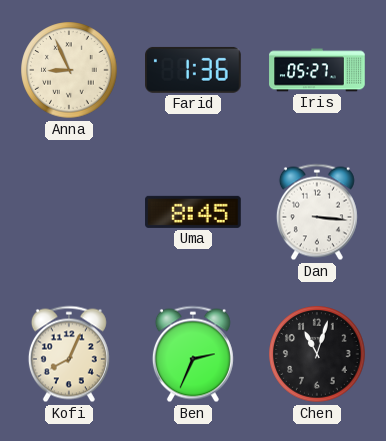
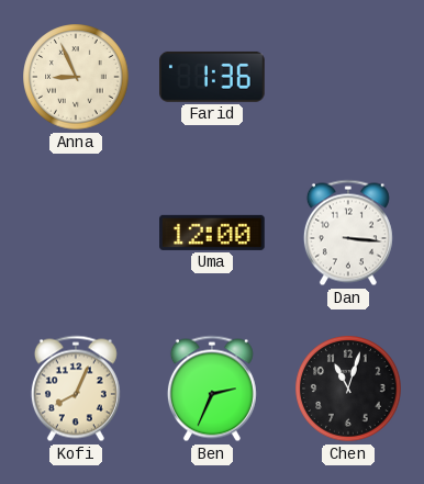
Iris: 05:27 -> none
Uma: 8:45 -> 12:00
